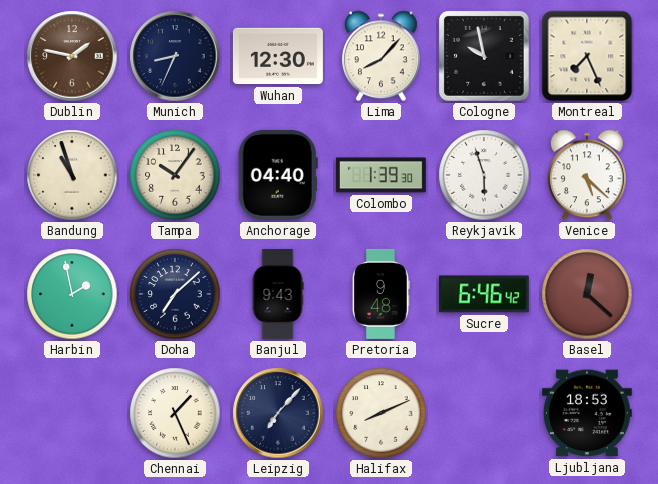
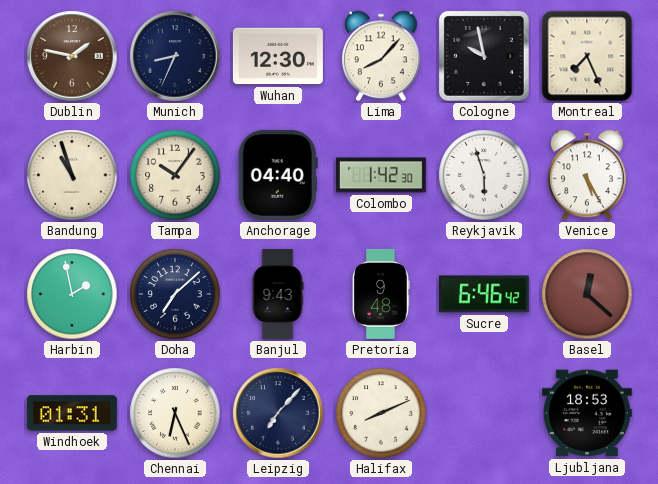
Colombo: 1:39 -> 1:42
Venice: 5:22 -> 5:25
Windhoek: none -> 01:31
Chennai: 1:26 -> 6:26
